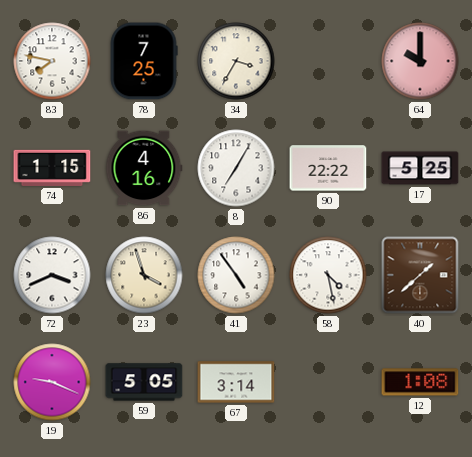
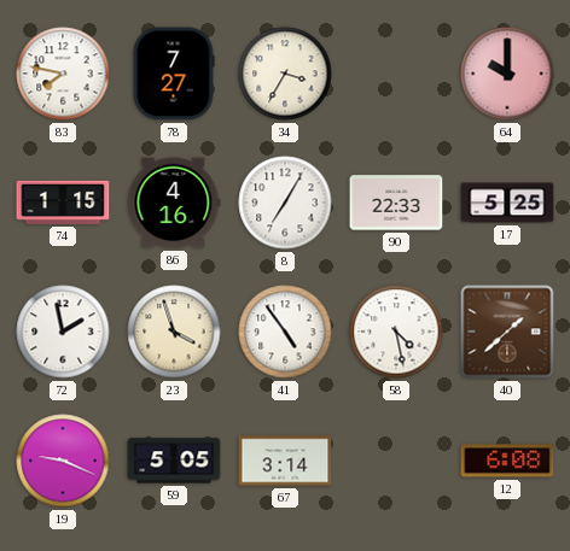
78: 7:25 -> 7:27
90: 22:22 -> 22:33
72: 3:41 -> 1:58
12: 1:08 -> 6:08
